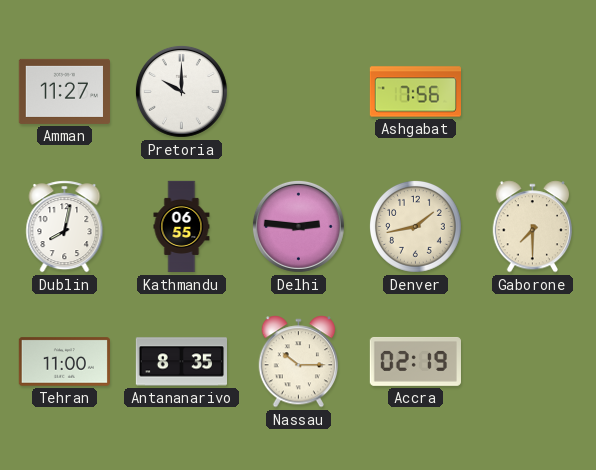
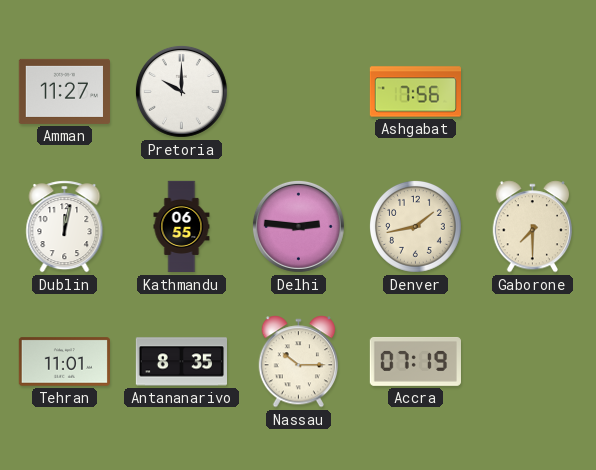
Dublin: 8:02 -> 12:02
Tehran: 11:00 -> 11:01
Accra: 02:19 -> 07:19
